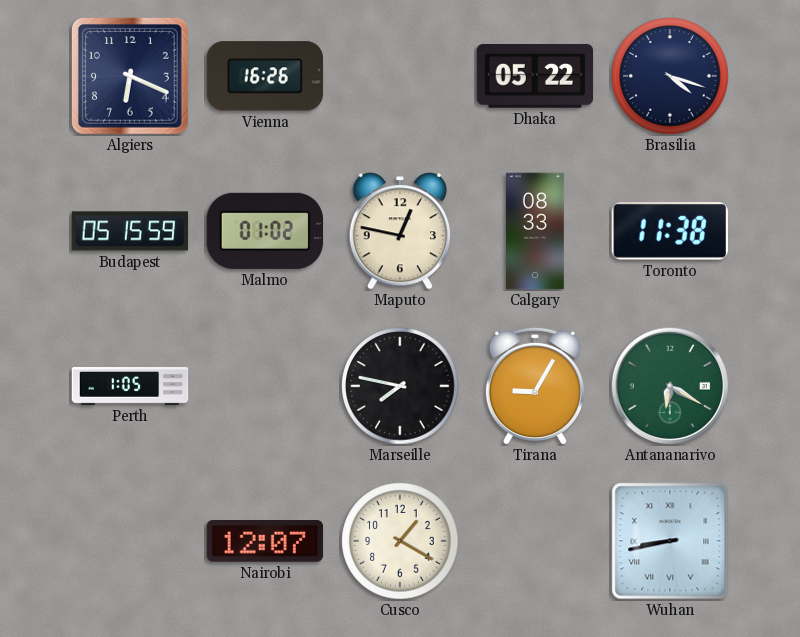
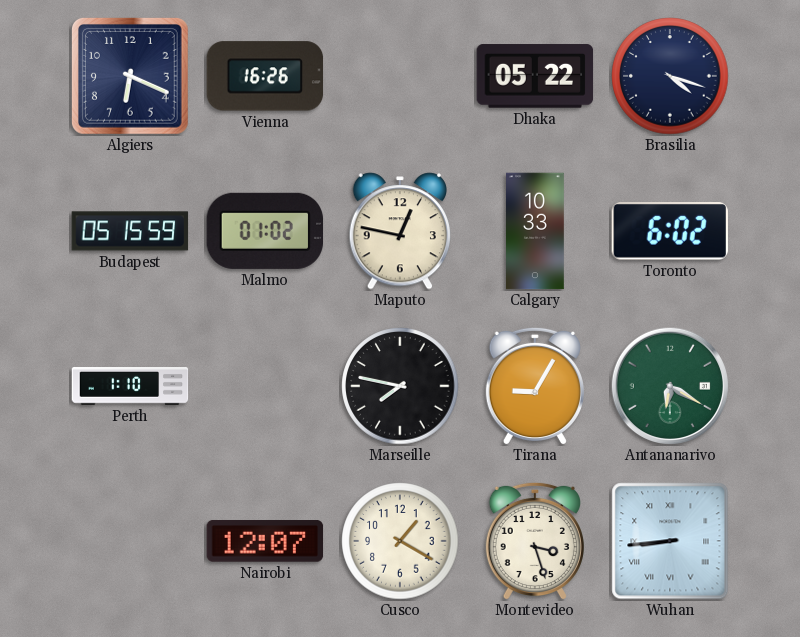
Calgary: 08:33 -> 10:33
Toronto: 11:38 -> 6:02
Perth: 1:05 -> 1:10
Montevideo: none -> 3:27
Wuhan: 8:43 -> 8:44
